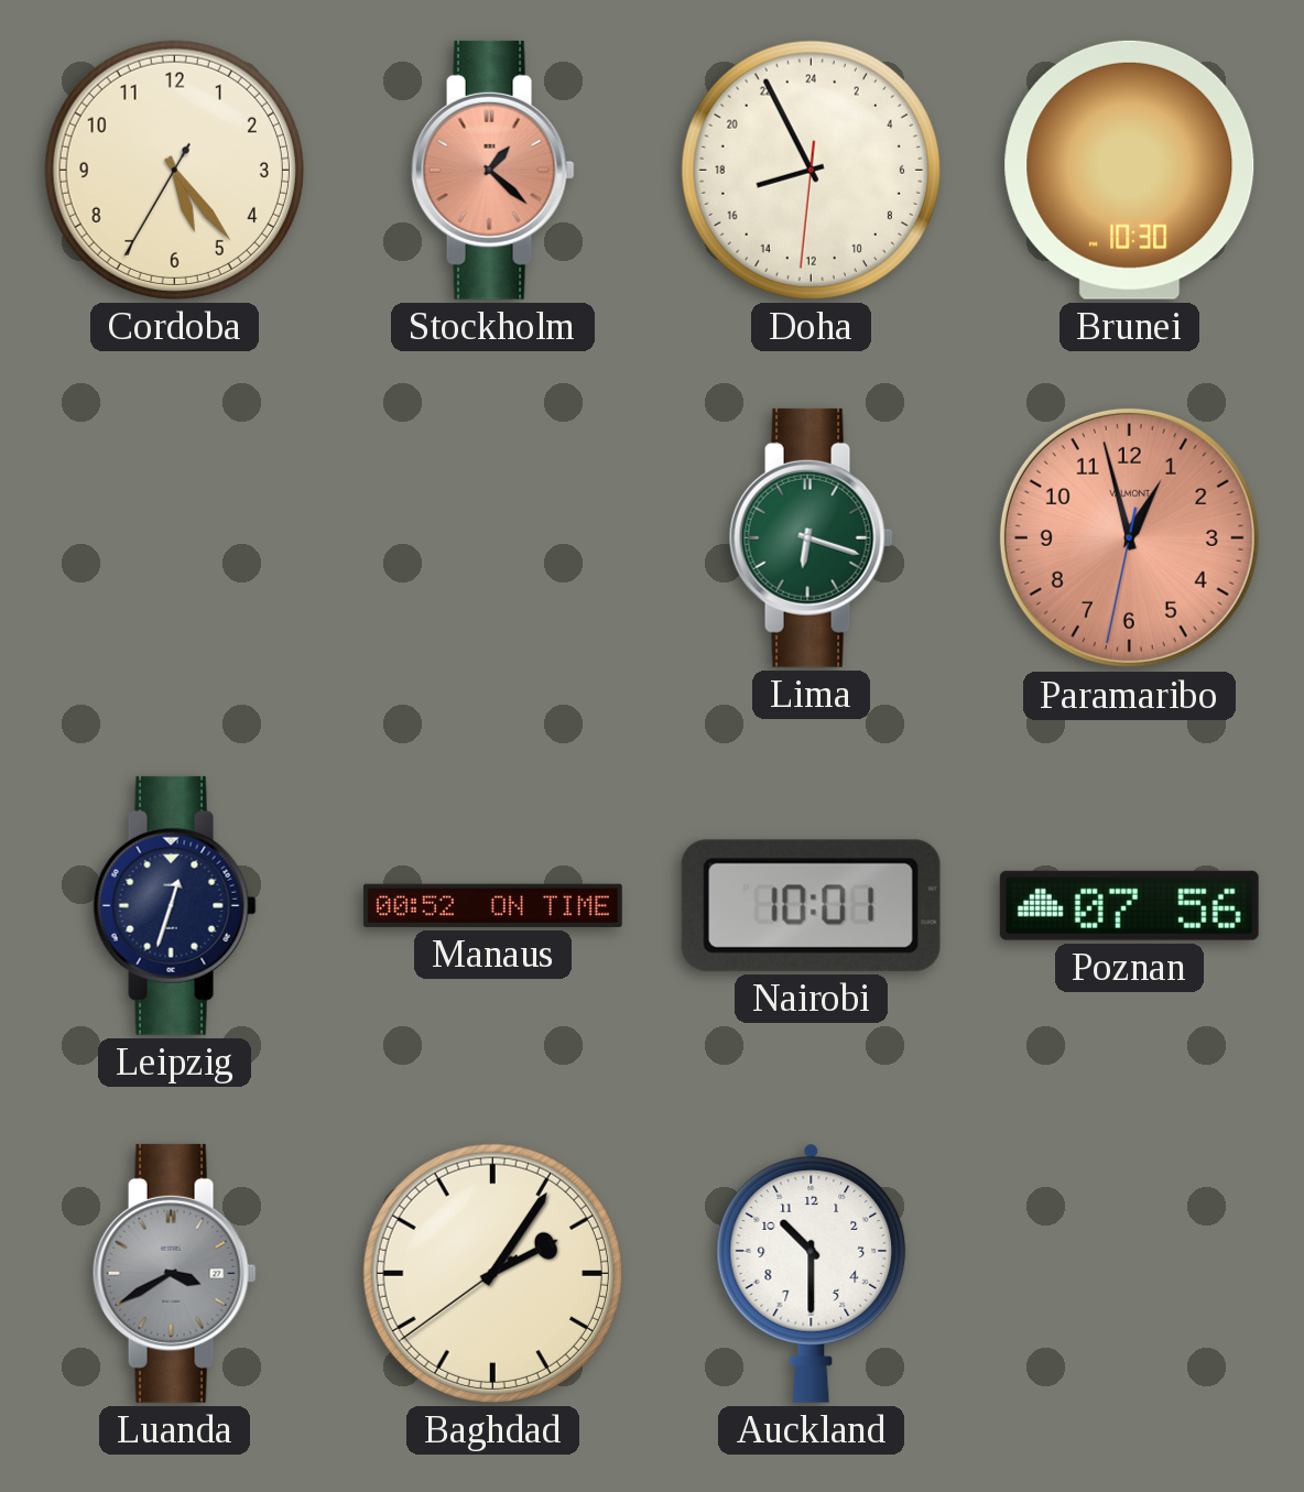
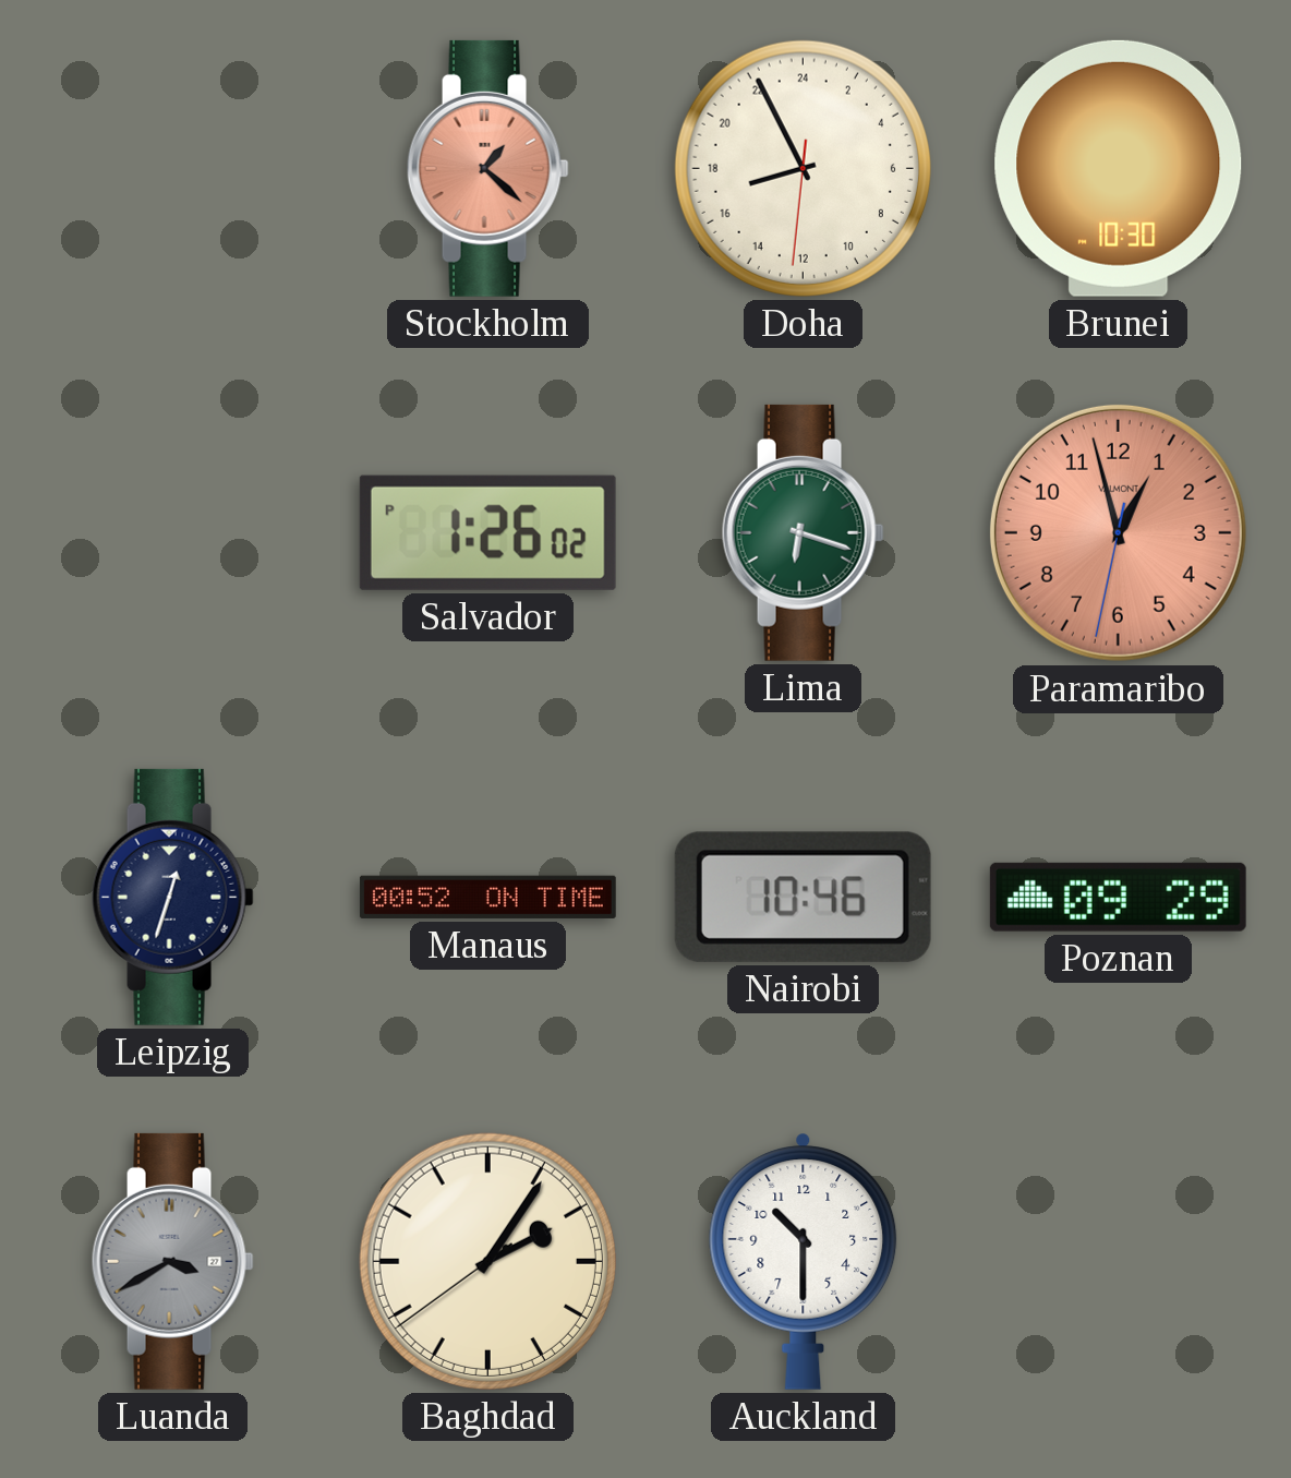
Cordoba: 5:23 -> none
Salvador: none -> 1:26
Nairobi: 10:01 -> 10:46
Poznan: 07:56 -> 09:29
